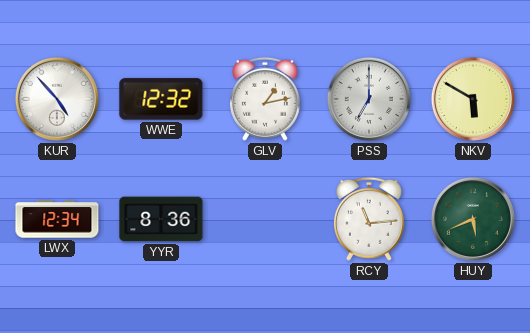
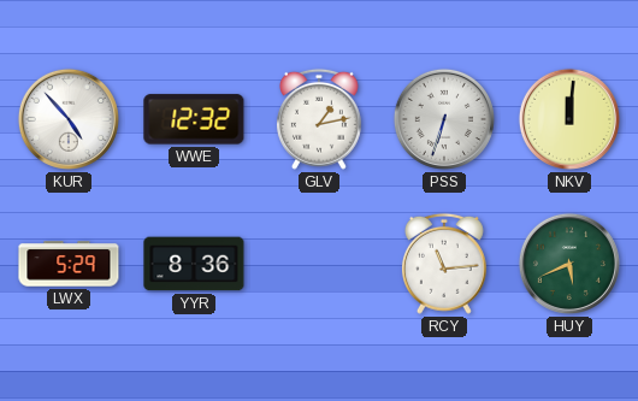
PSS: 7:00 -> 6:33
NKV: 5:50 -> 12:01
LWX: 12:34 -> 5:29
